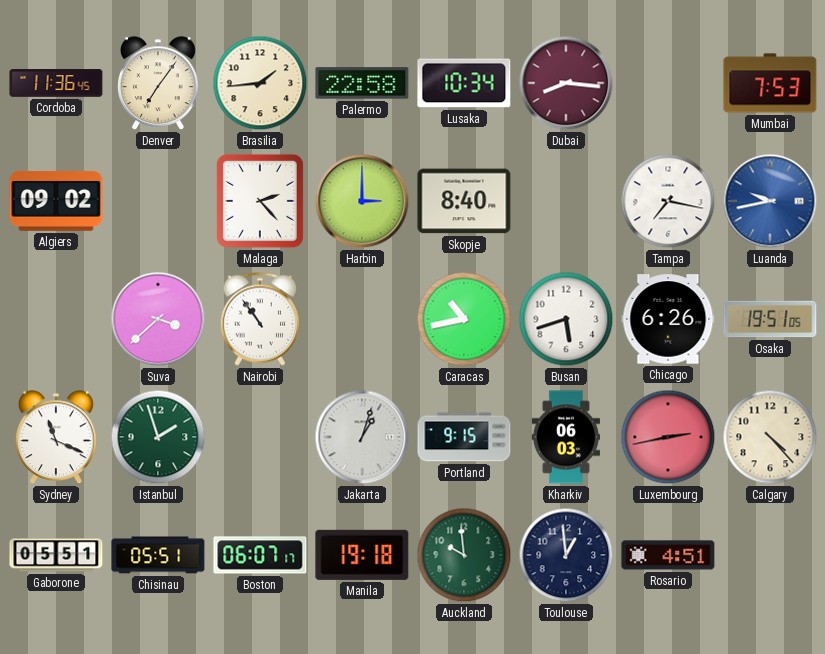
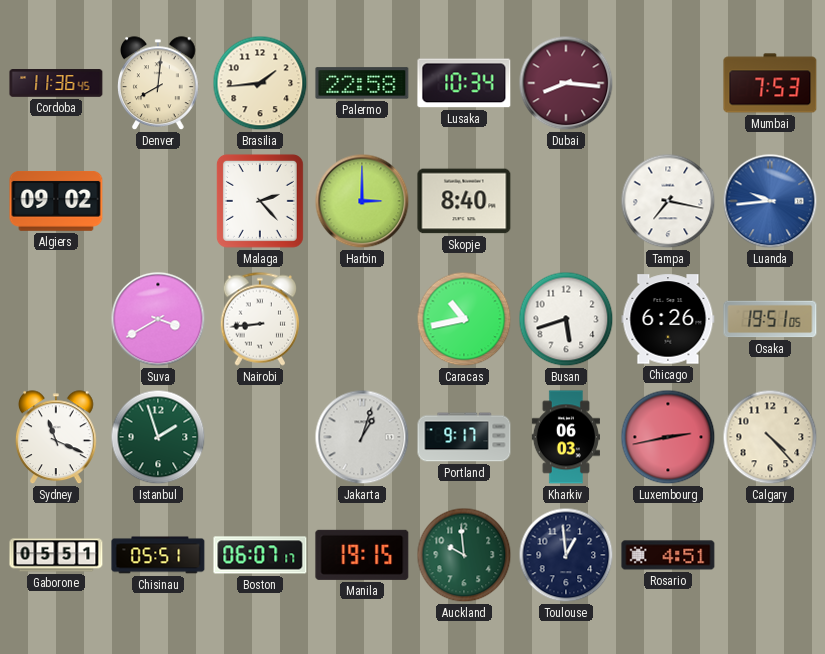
Denver: 7:06 -> 8:01
Luanda: 9:43 -> 9:44
Suva: 3:38 -> 3:40
Nairobi: 10:54 -> 8:44
Portland: 9:15 -> 9:17
Manila: 19:18 -> 19:15
